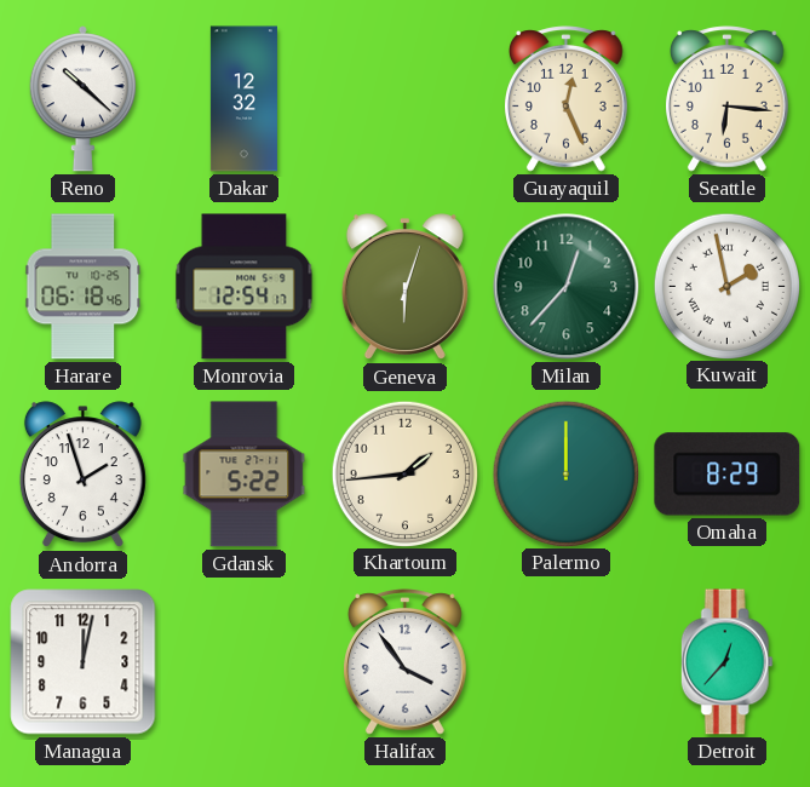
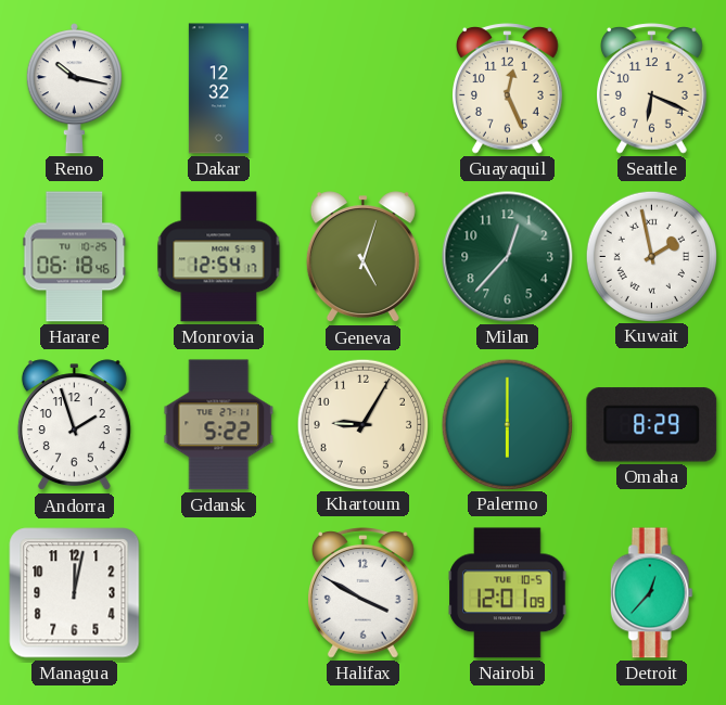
Reno: 10:22 -> 10:17
Seattle: 6:16 -> 6:19
Geneva: 6:03 -> 5:03
Khartoum: 1:44 -> 9:05
Palermo: 12:00 -> 6:00
Halifax: 3:54 -> 3:50
Nairobi: none -> 12:01
